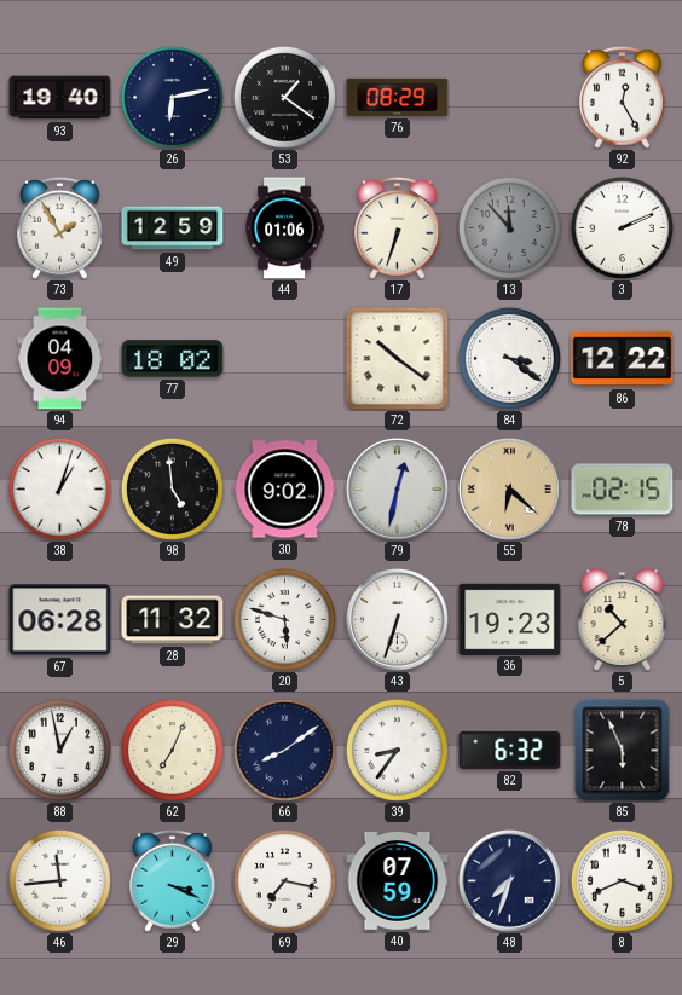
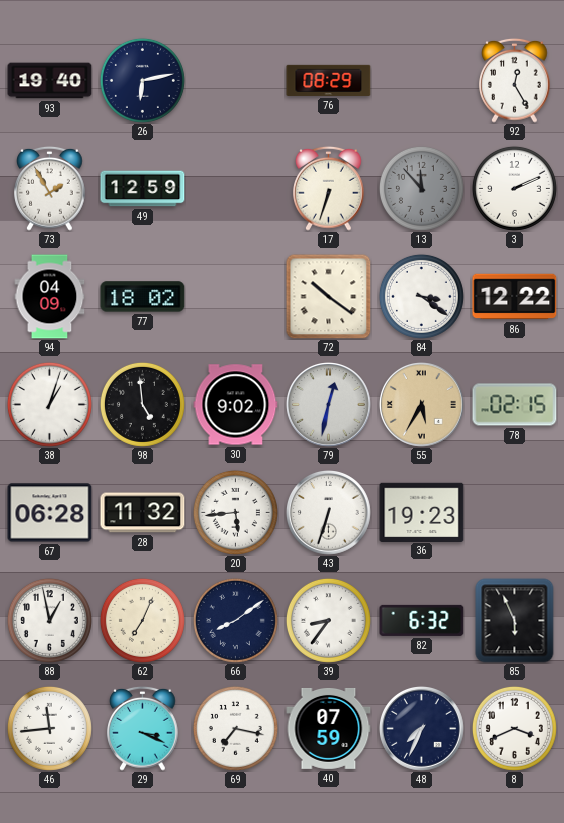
53: 1:21 -> none
44: 01:06 -> none
55: 6:22 -> 5:35
20: 5:48 -> 5:44
5: 10:38 -> none
48: 7:33 -> 7:34
